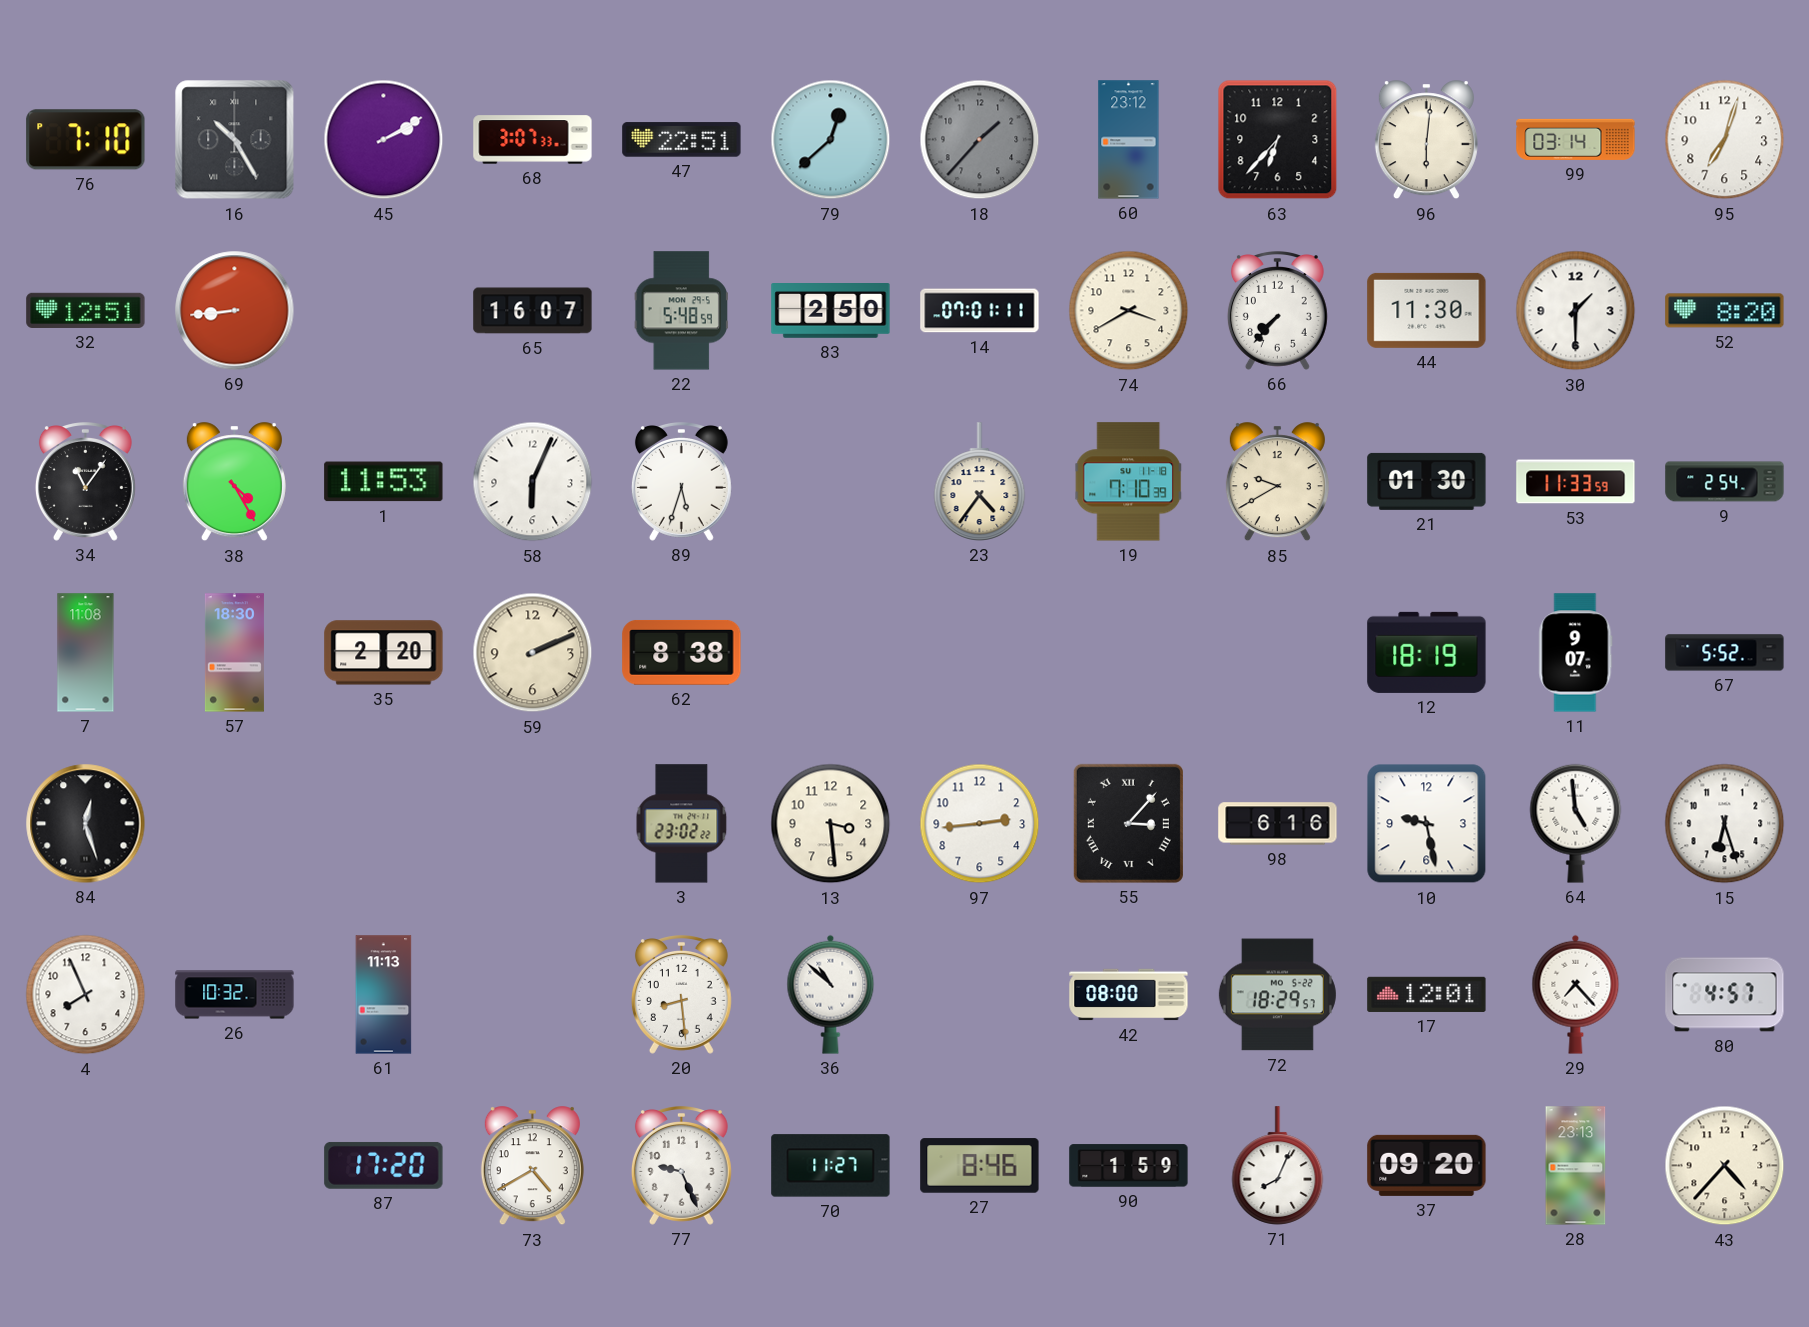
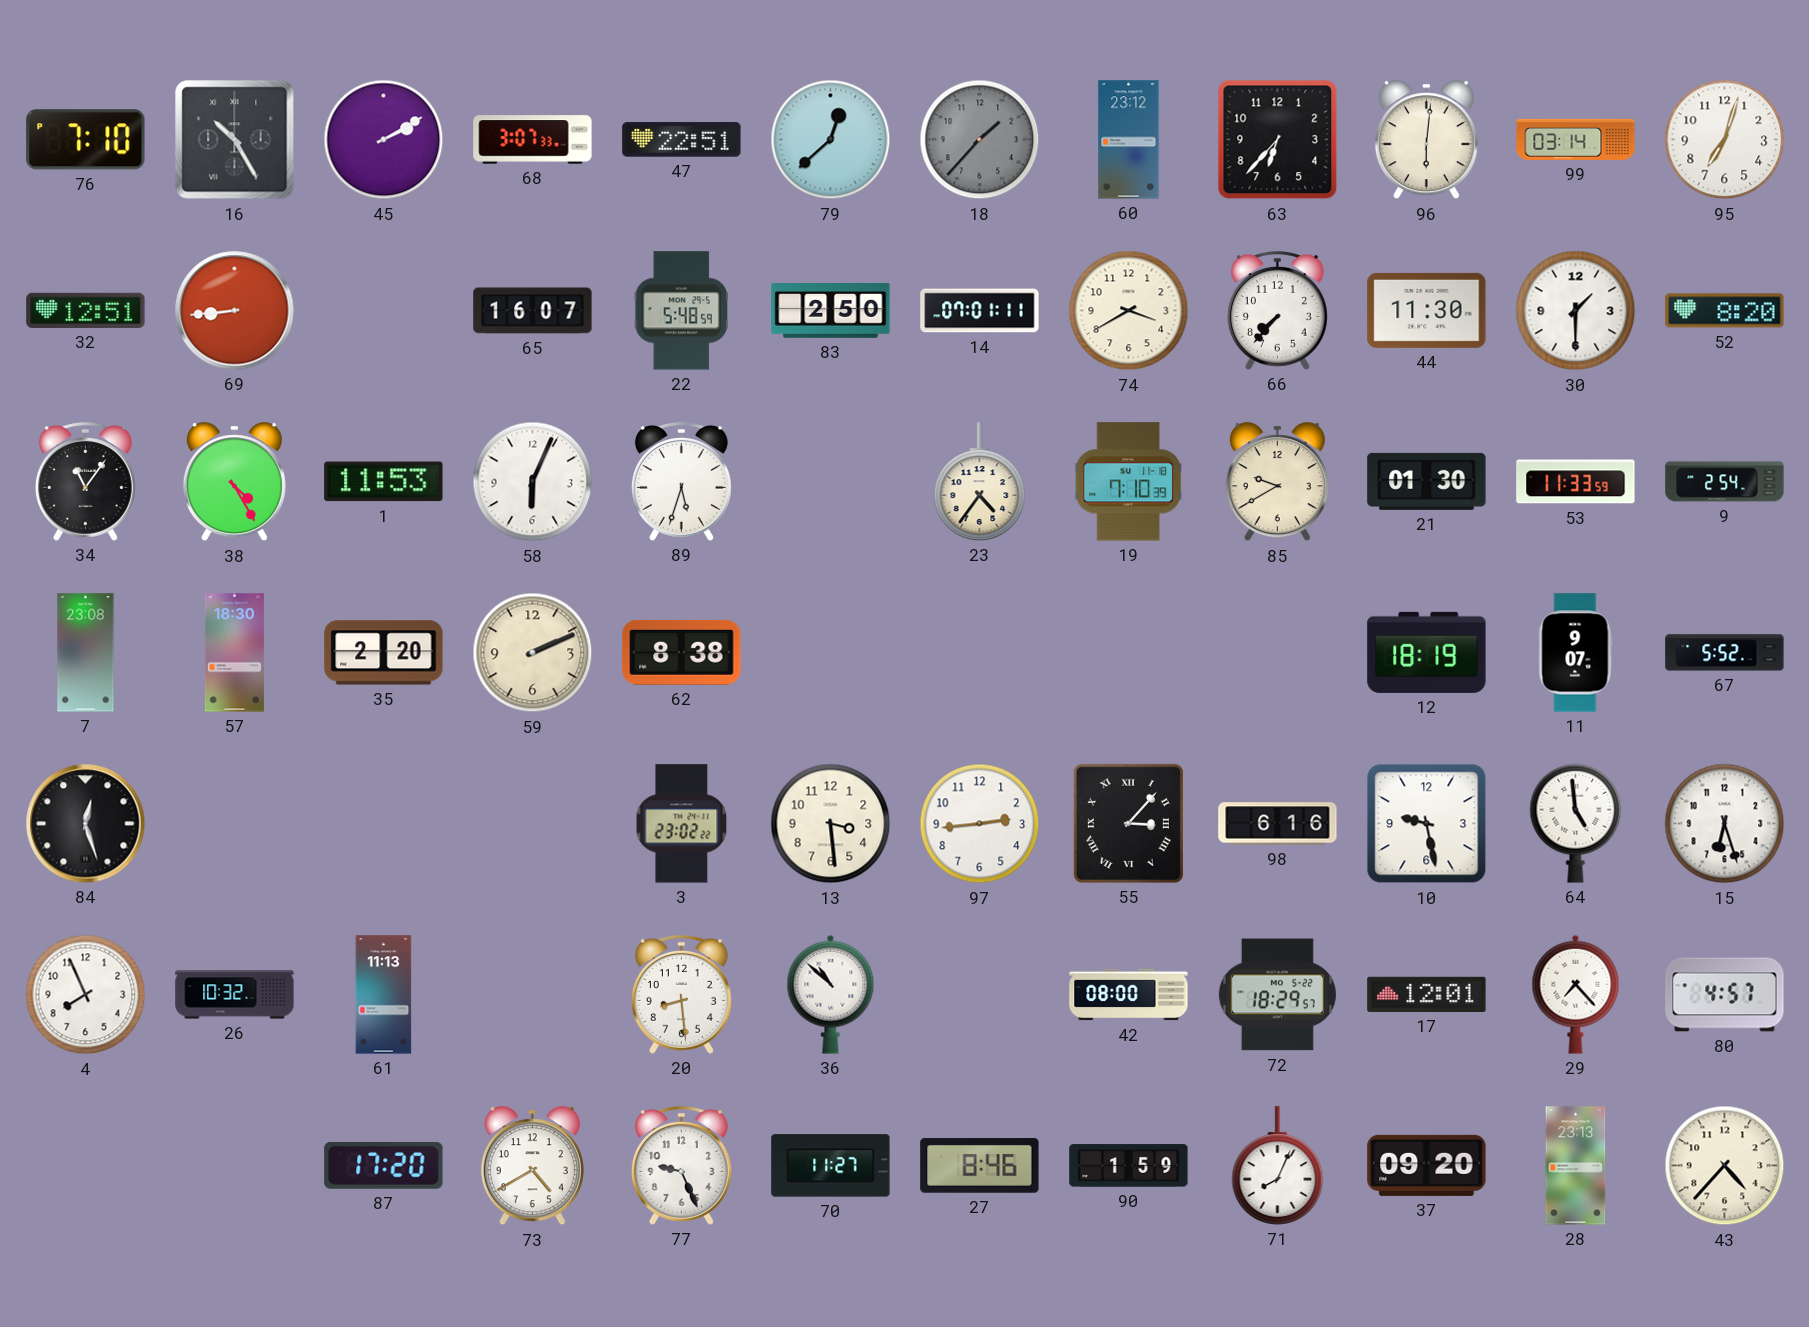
7: 11:08 -> 23:08
